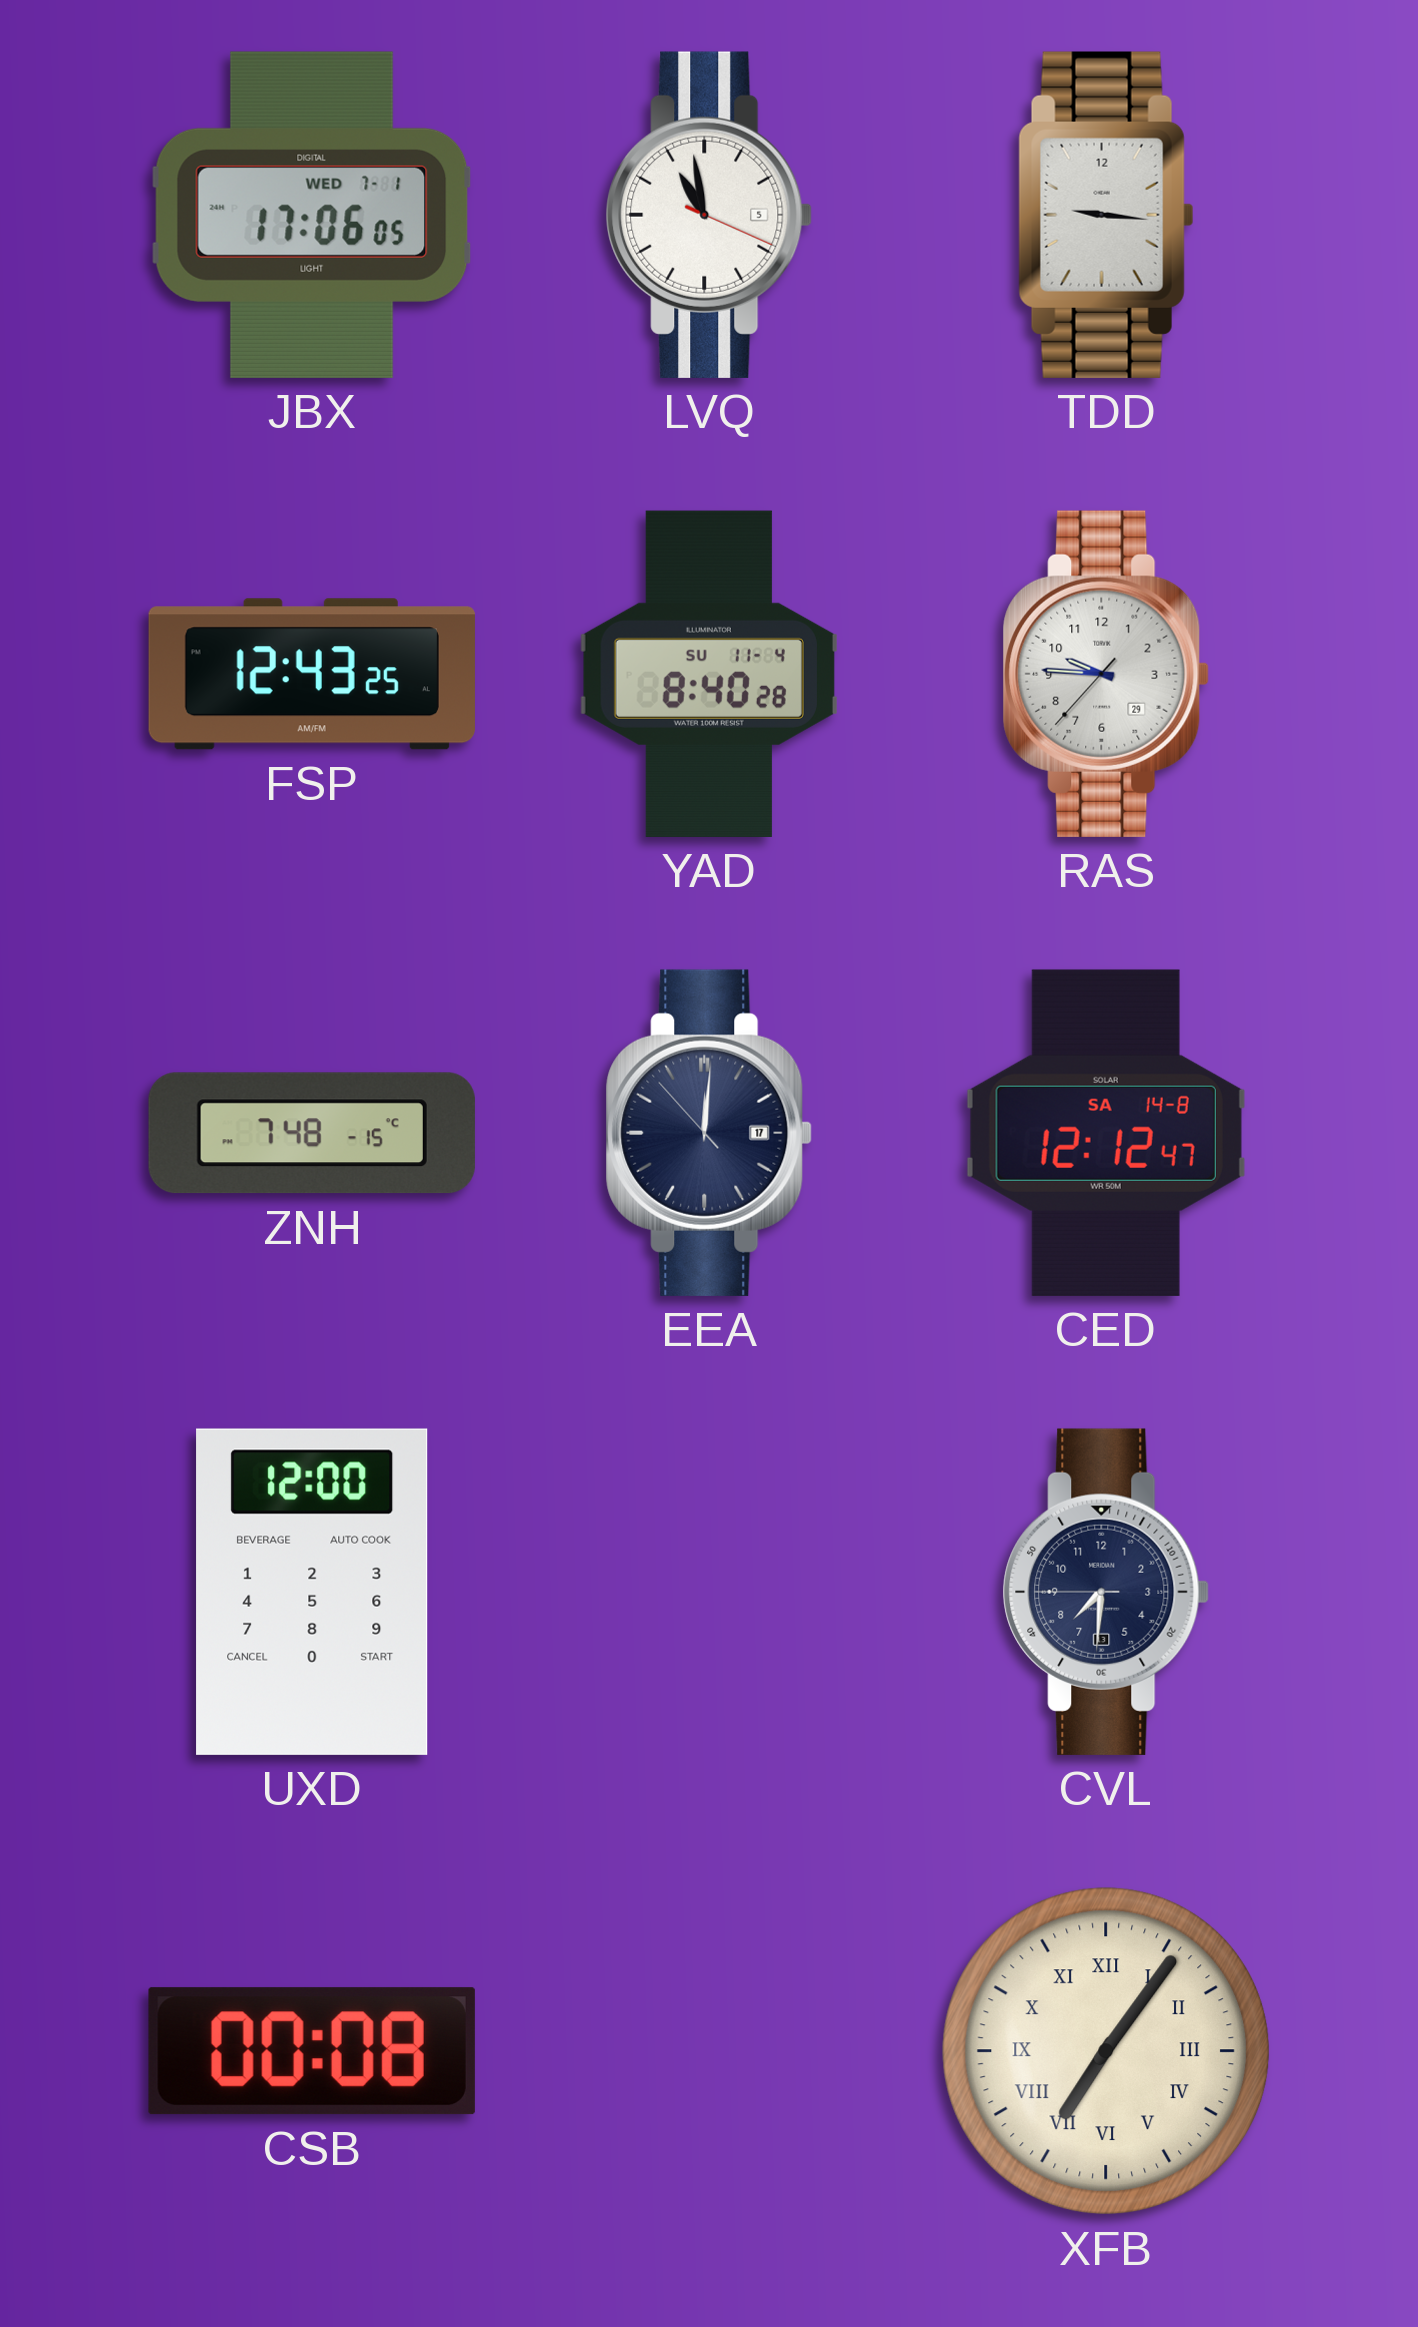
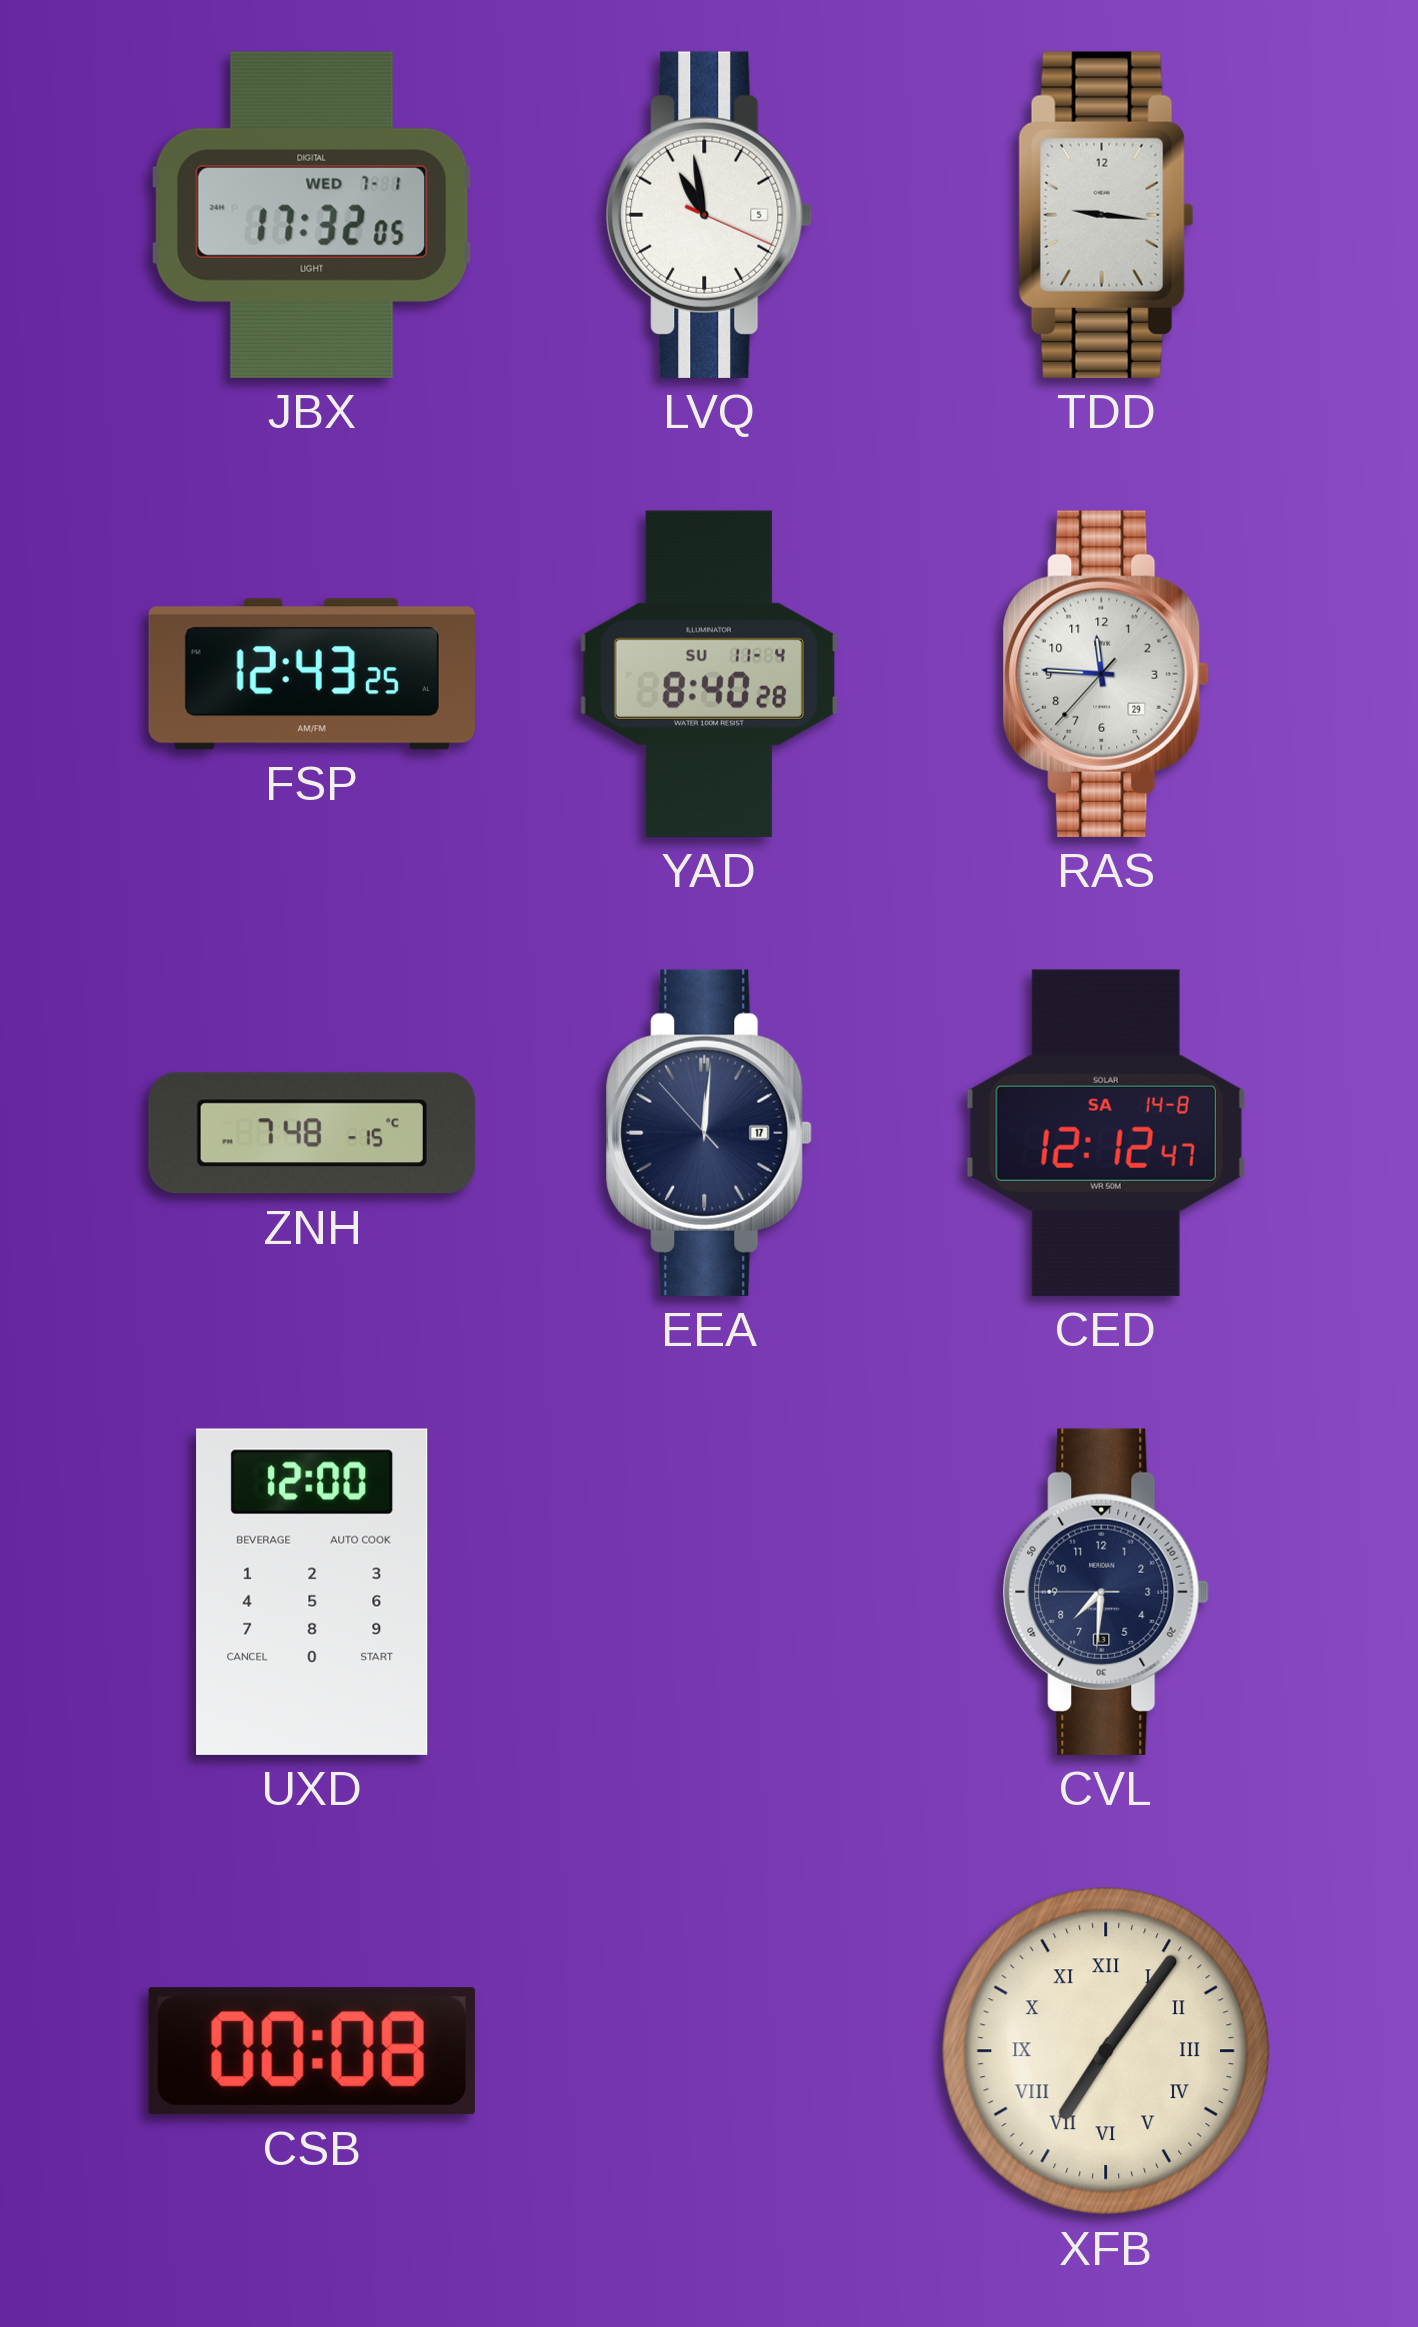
JBX: 17:06 -> 17:32
RAS: 9:45 -> 11:45
